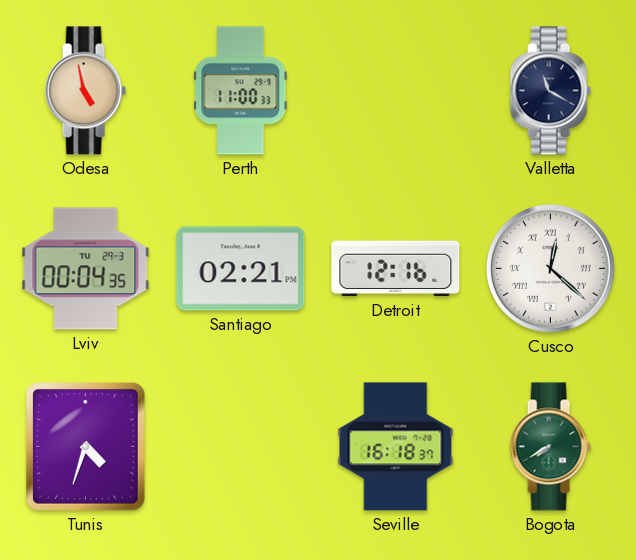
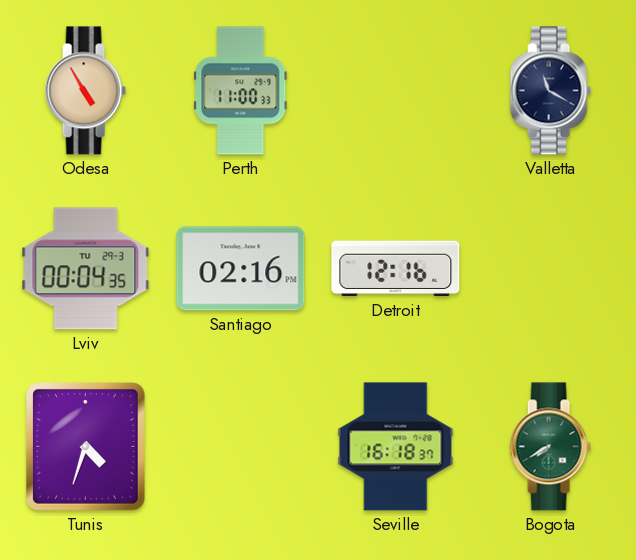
Odesa: 4:58 -> 4:55
Santiago: 02:21 -> 02:16
Cusco: 12:22 -> none
